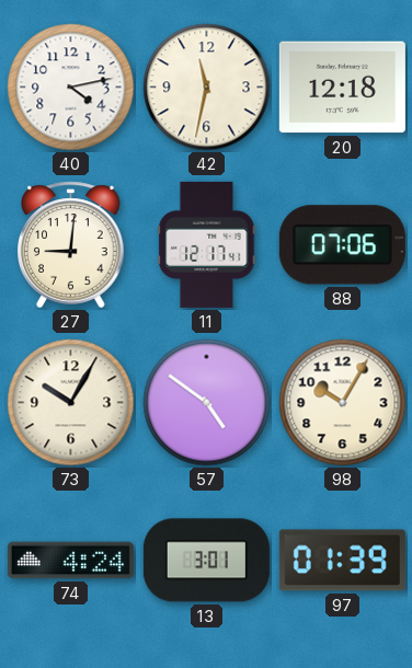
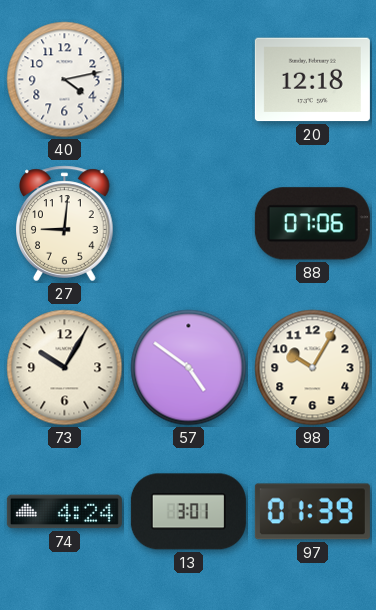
42: 11:32 -> none
11: 12:17 -> none
